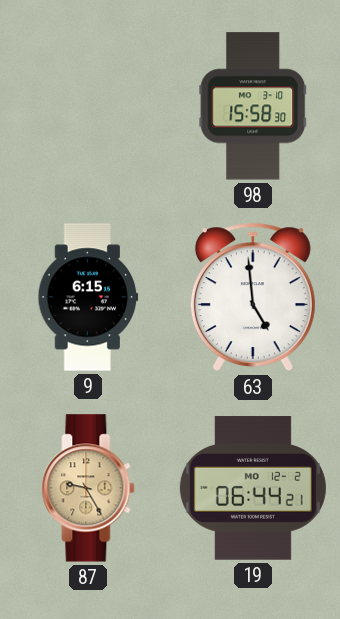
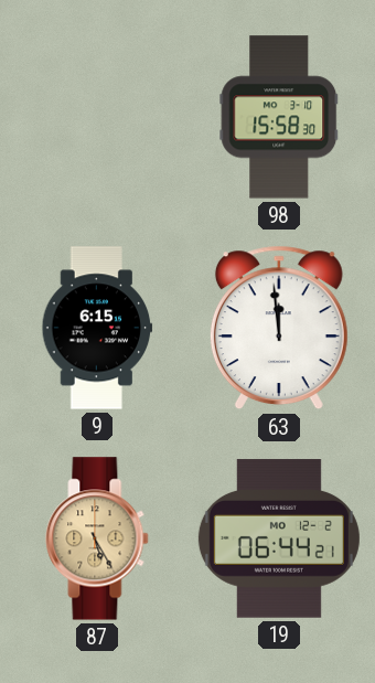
63: 4:59 -> 11:59
87: 9:25 -> 5:25
